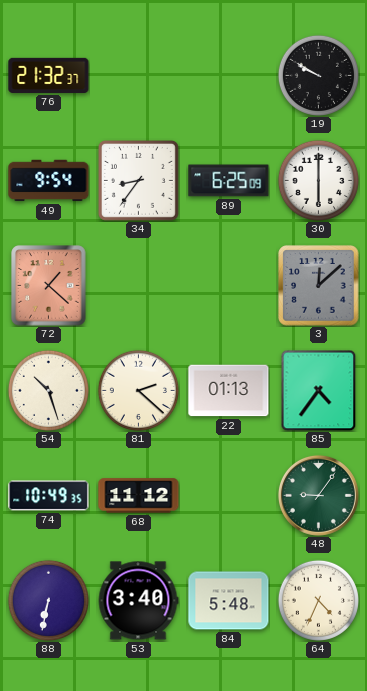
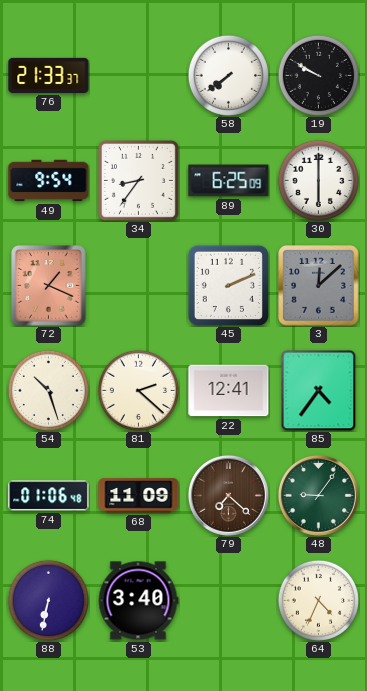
76: 21:32 -> 21:33
58: none -> 7:39
72: 1:22 -> 1:19
45: none -> 2:11
22: 01:13 -> 12:41
74: 10:49 -> 01:06
68: 11:12 -> 11:09
79: none -> 7:22
84: 5:48 -> none
